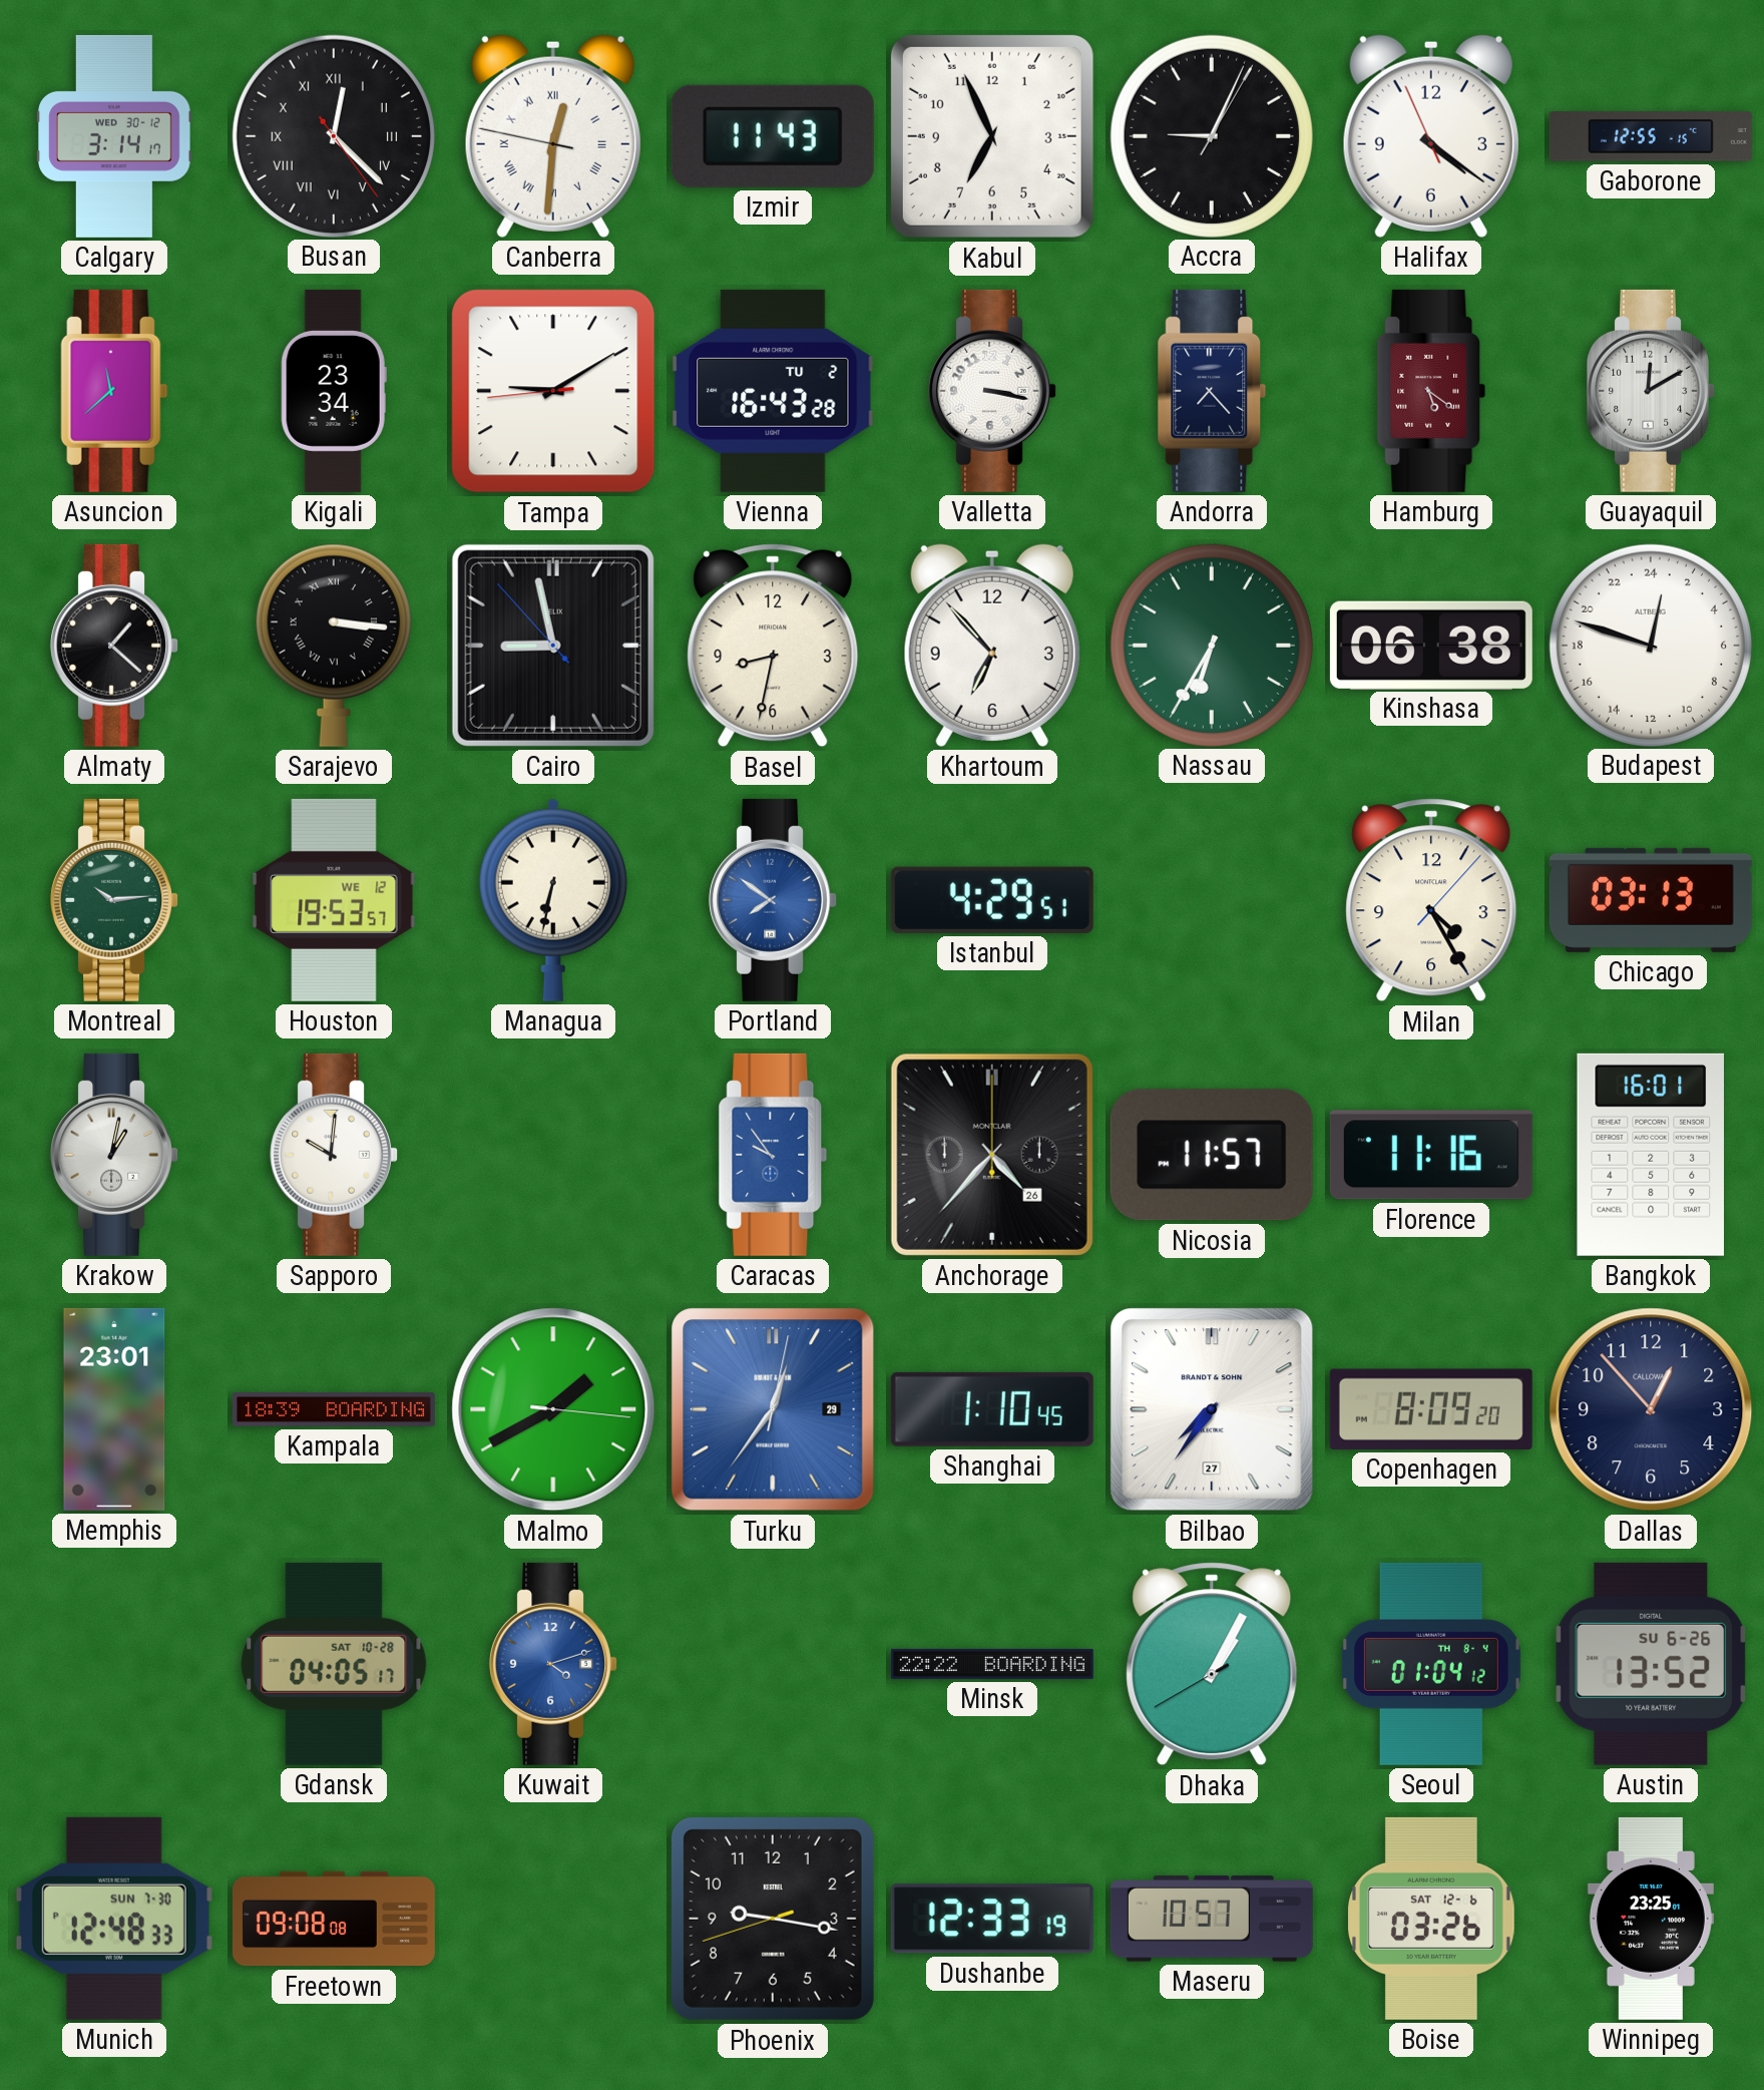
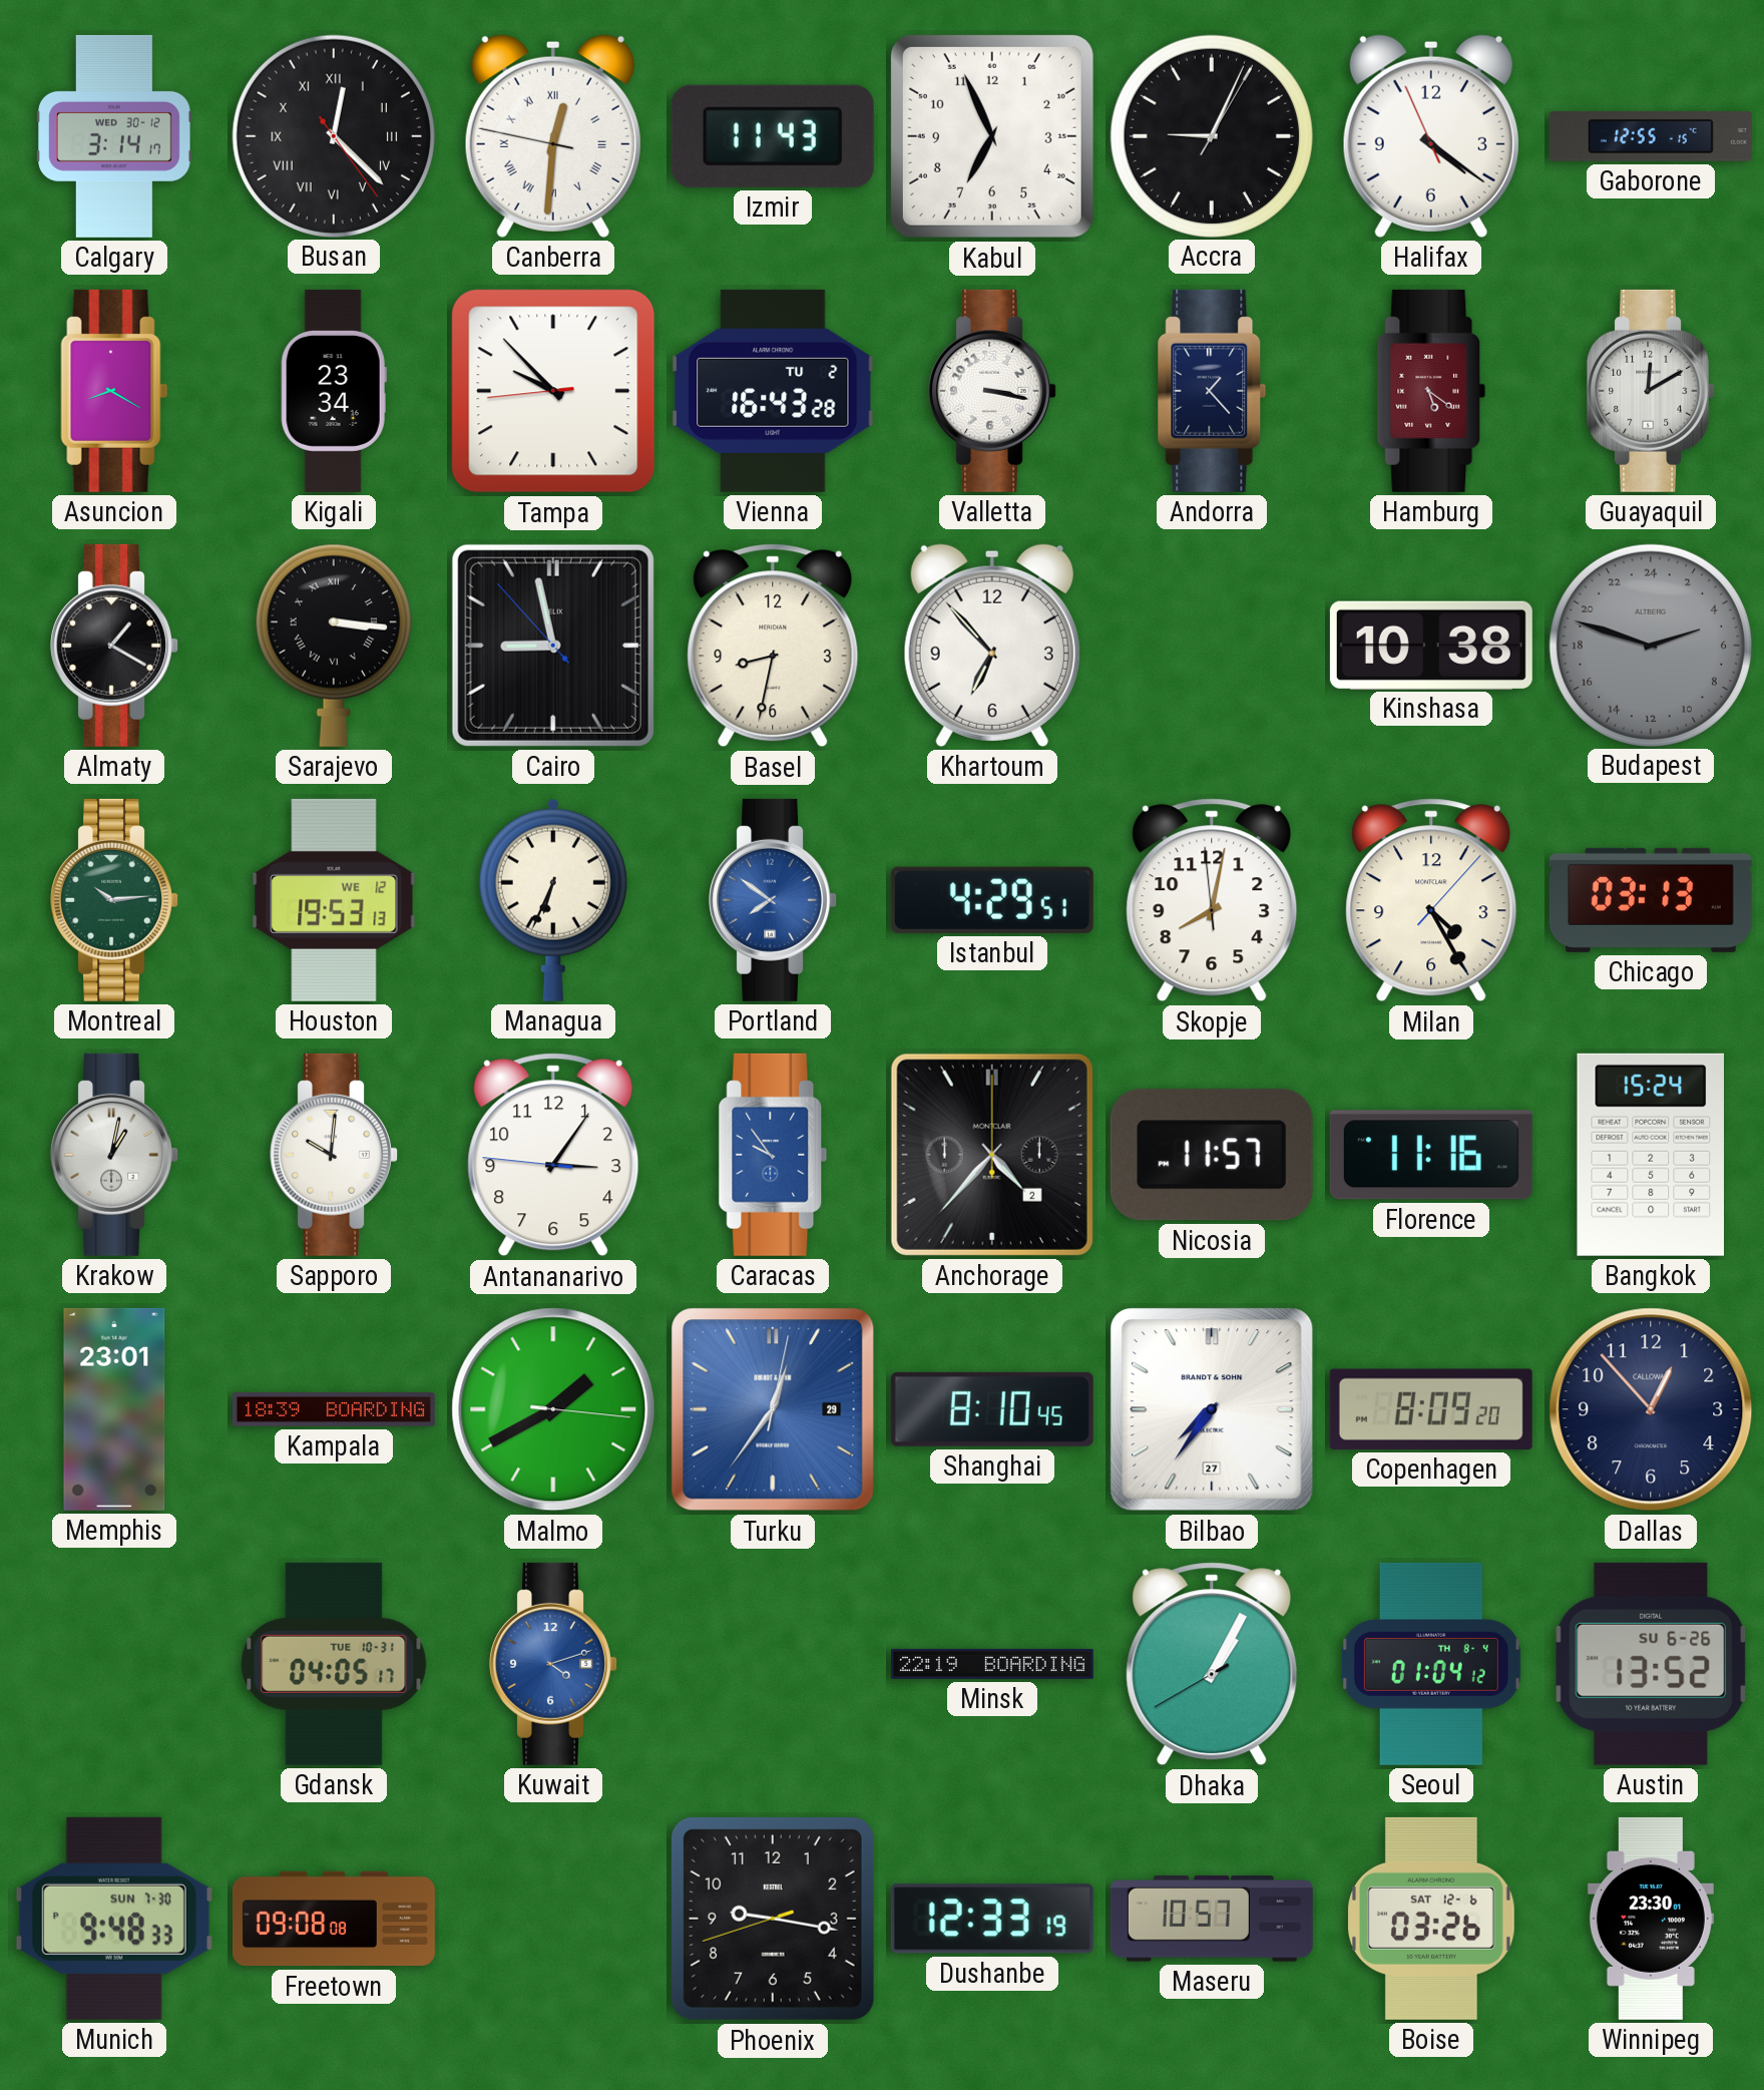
Asuncion: 11:38 -> 8:20
Tampa: 9:09 -> 9:52
Andorra: 7:23 -> 1:23
Almaty: 1:22 -> 1:20
Nassau: 6:35 -> none
Kinshasa: 06:38 -> 10:38
Budapest: 0:48 -> 4:48
Budapest dial: white -> grey
Houston: 19:53:57 -> 19:53:13
Managua: 6:32 -> 6:34
Skopje: none -> 8:01
Antananarivo: none -> 3:05
Anchorage date: 26 -> 2
Bangkok: 16:01 -> 15:24
Shanghai: 1:10 -> 8:10
Gdansk date: SAT 10-28 -> TUE 10-31
Minsk: 22:22 -> 22:19
Munich: 12:48 -> 9:48
Winnipeg: 23:25 -> 23:30
